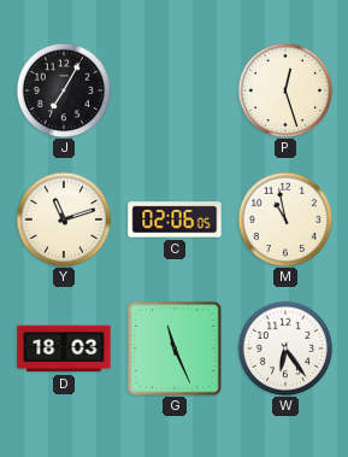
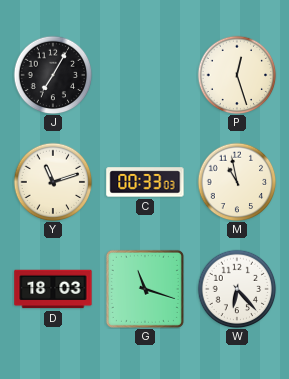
C: 02:06 -> 00:33
G: 11:26 -> 11:18
W: 6:24 -> 6:23
